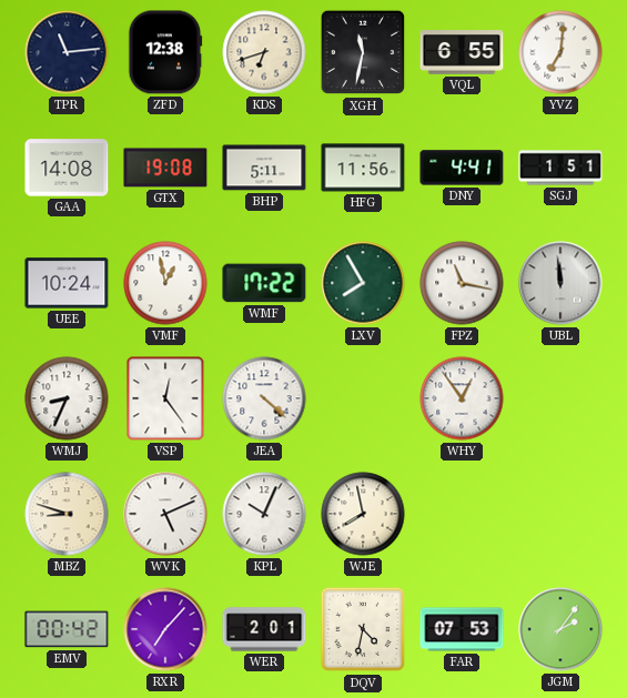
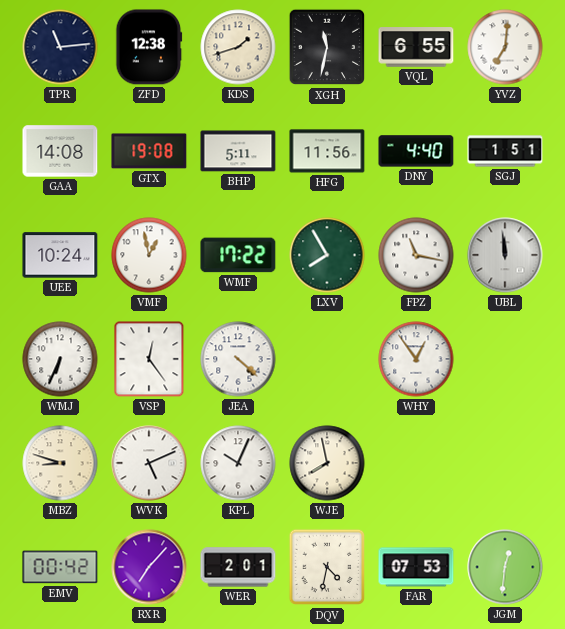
KDS: 6:42 -> 1:42
DNY: 4:41 -> 4:40
WMJ: 8:34 -> 6:34
JGM: 2:06 -> 12:31
